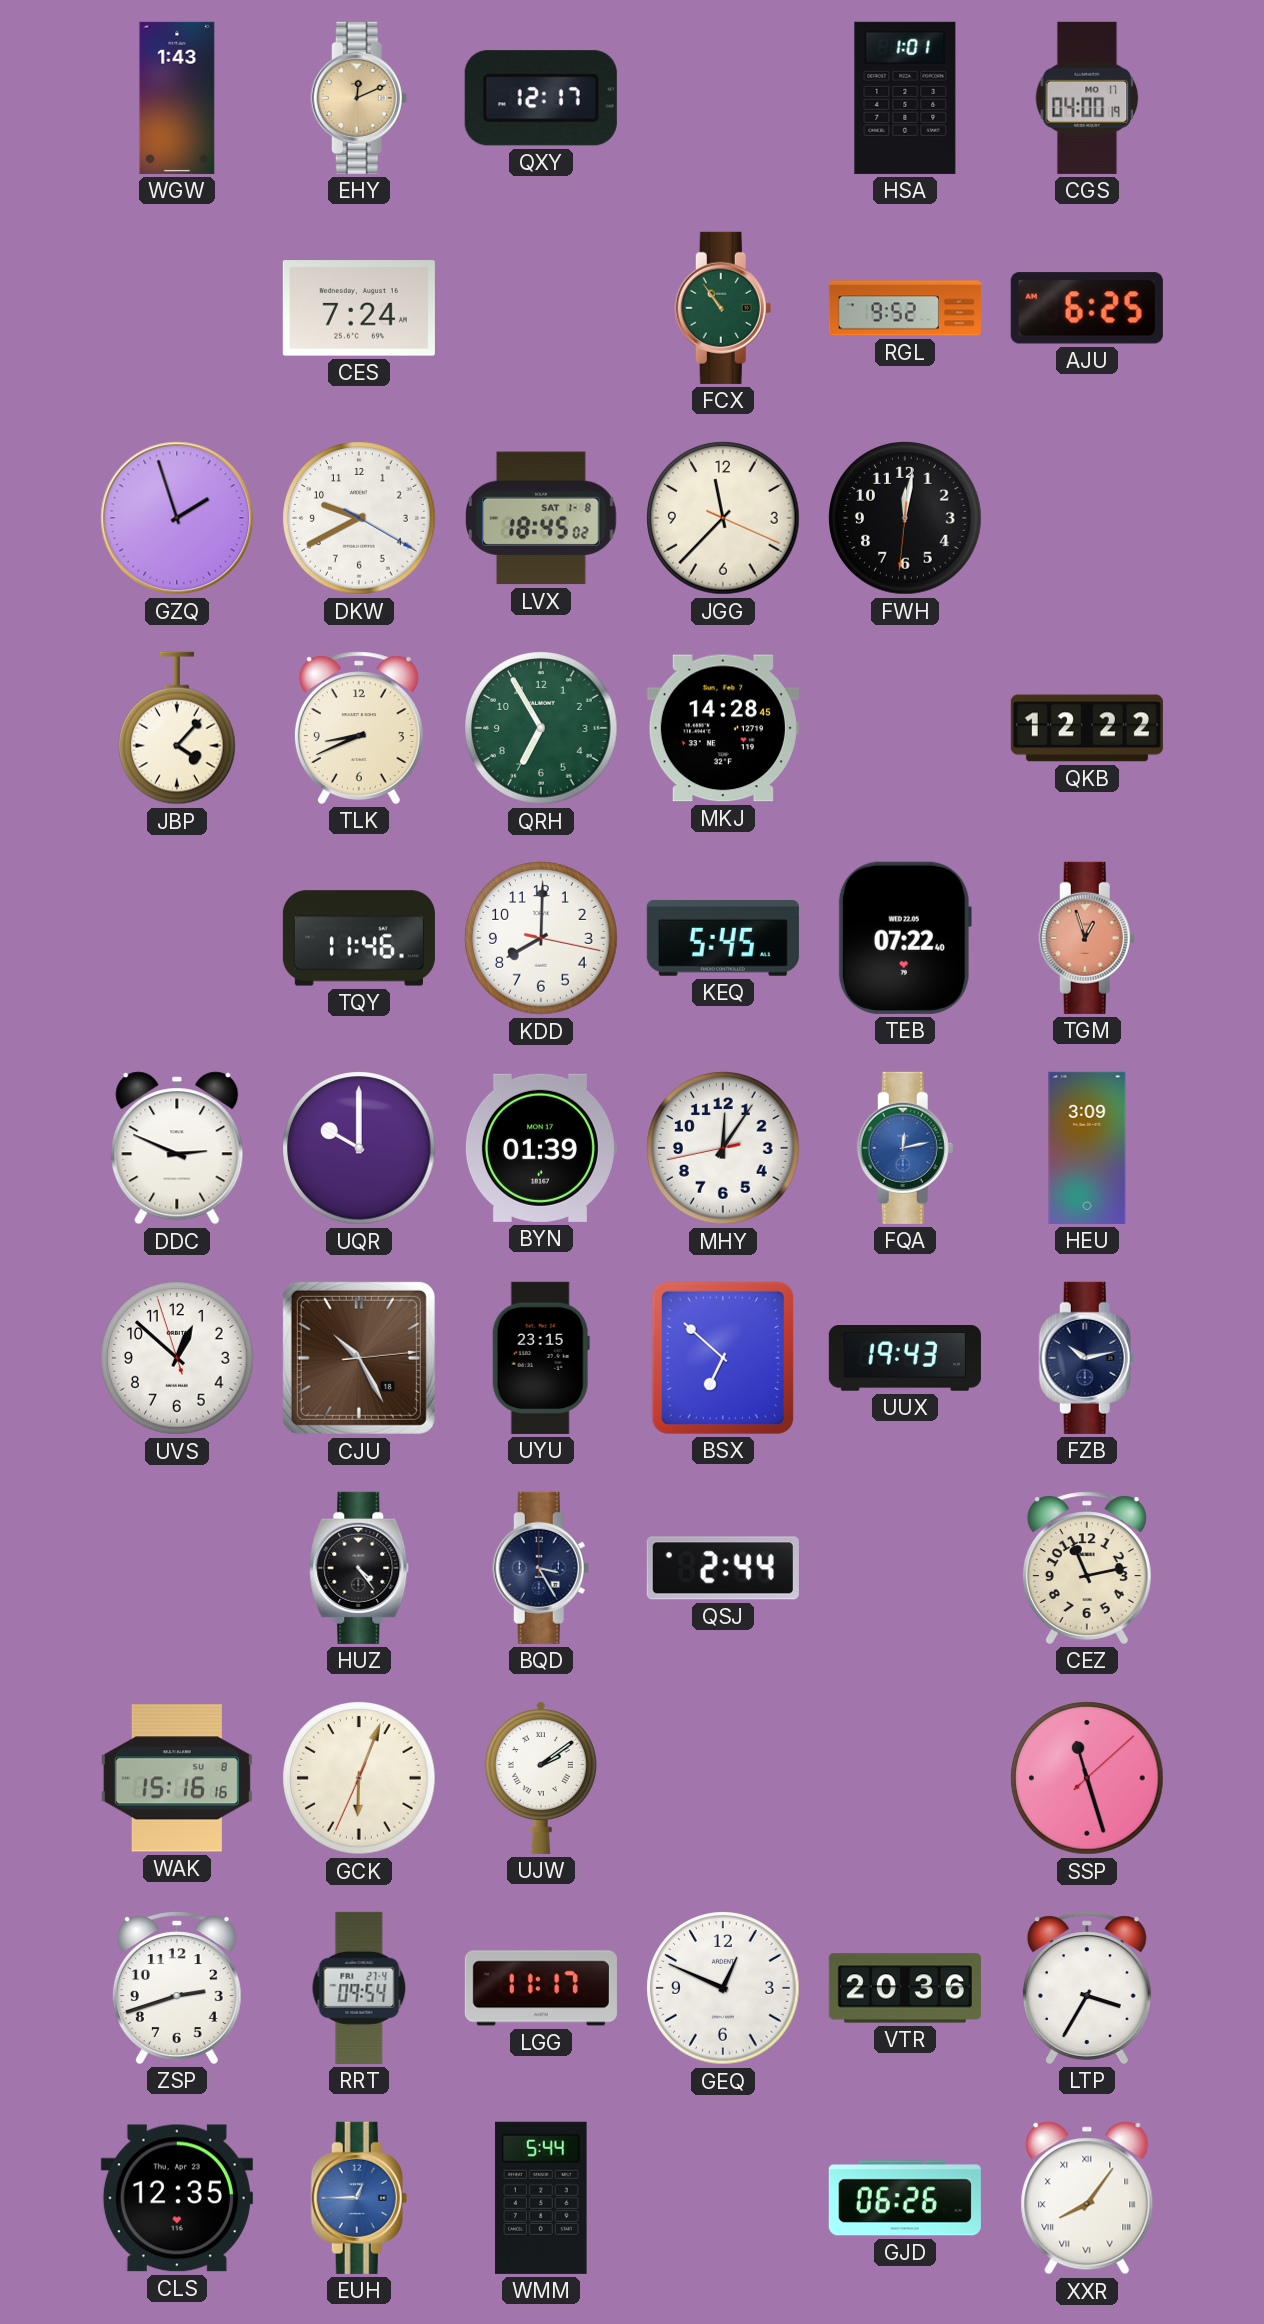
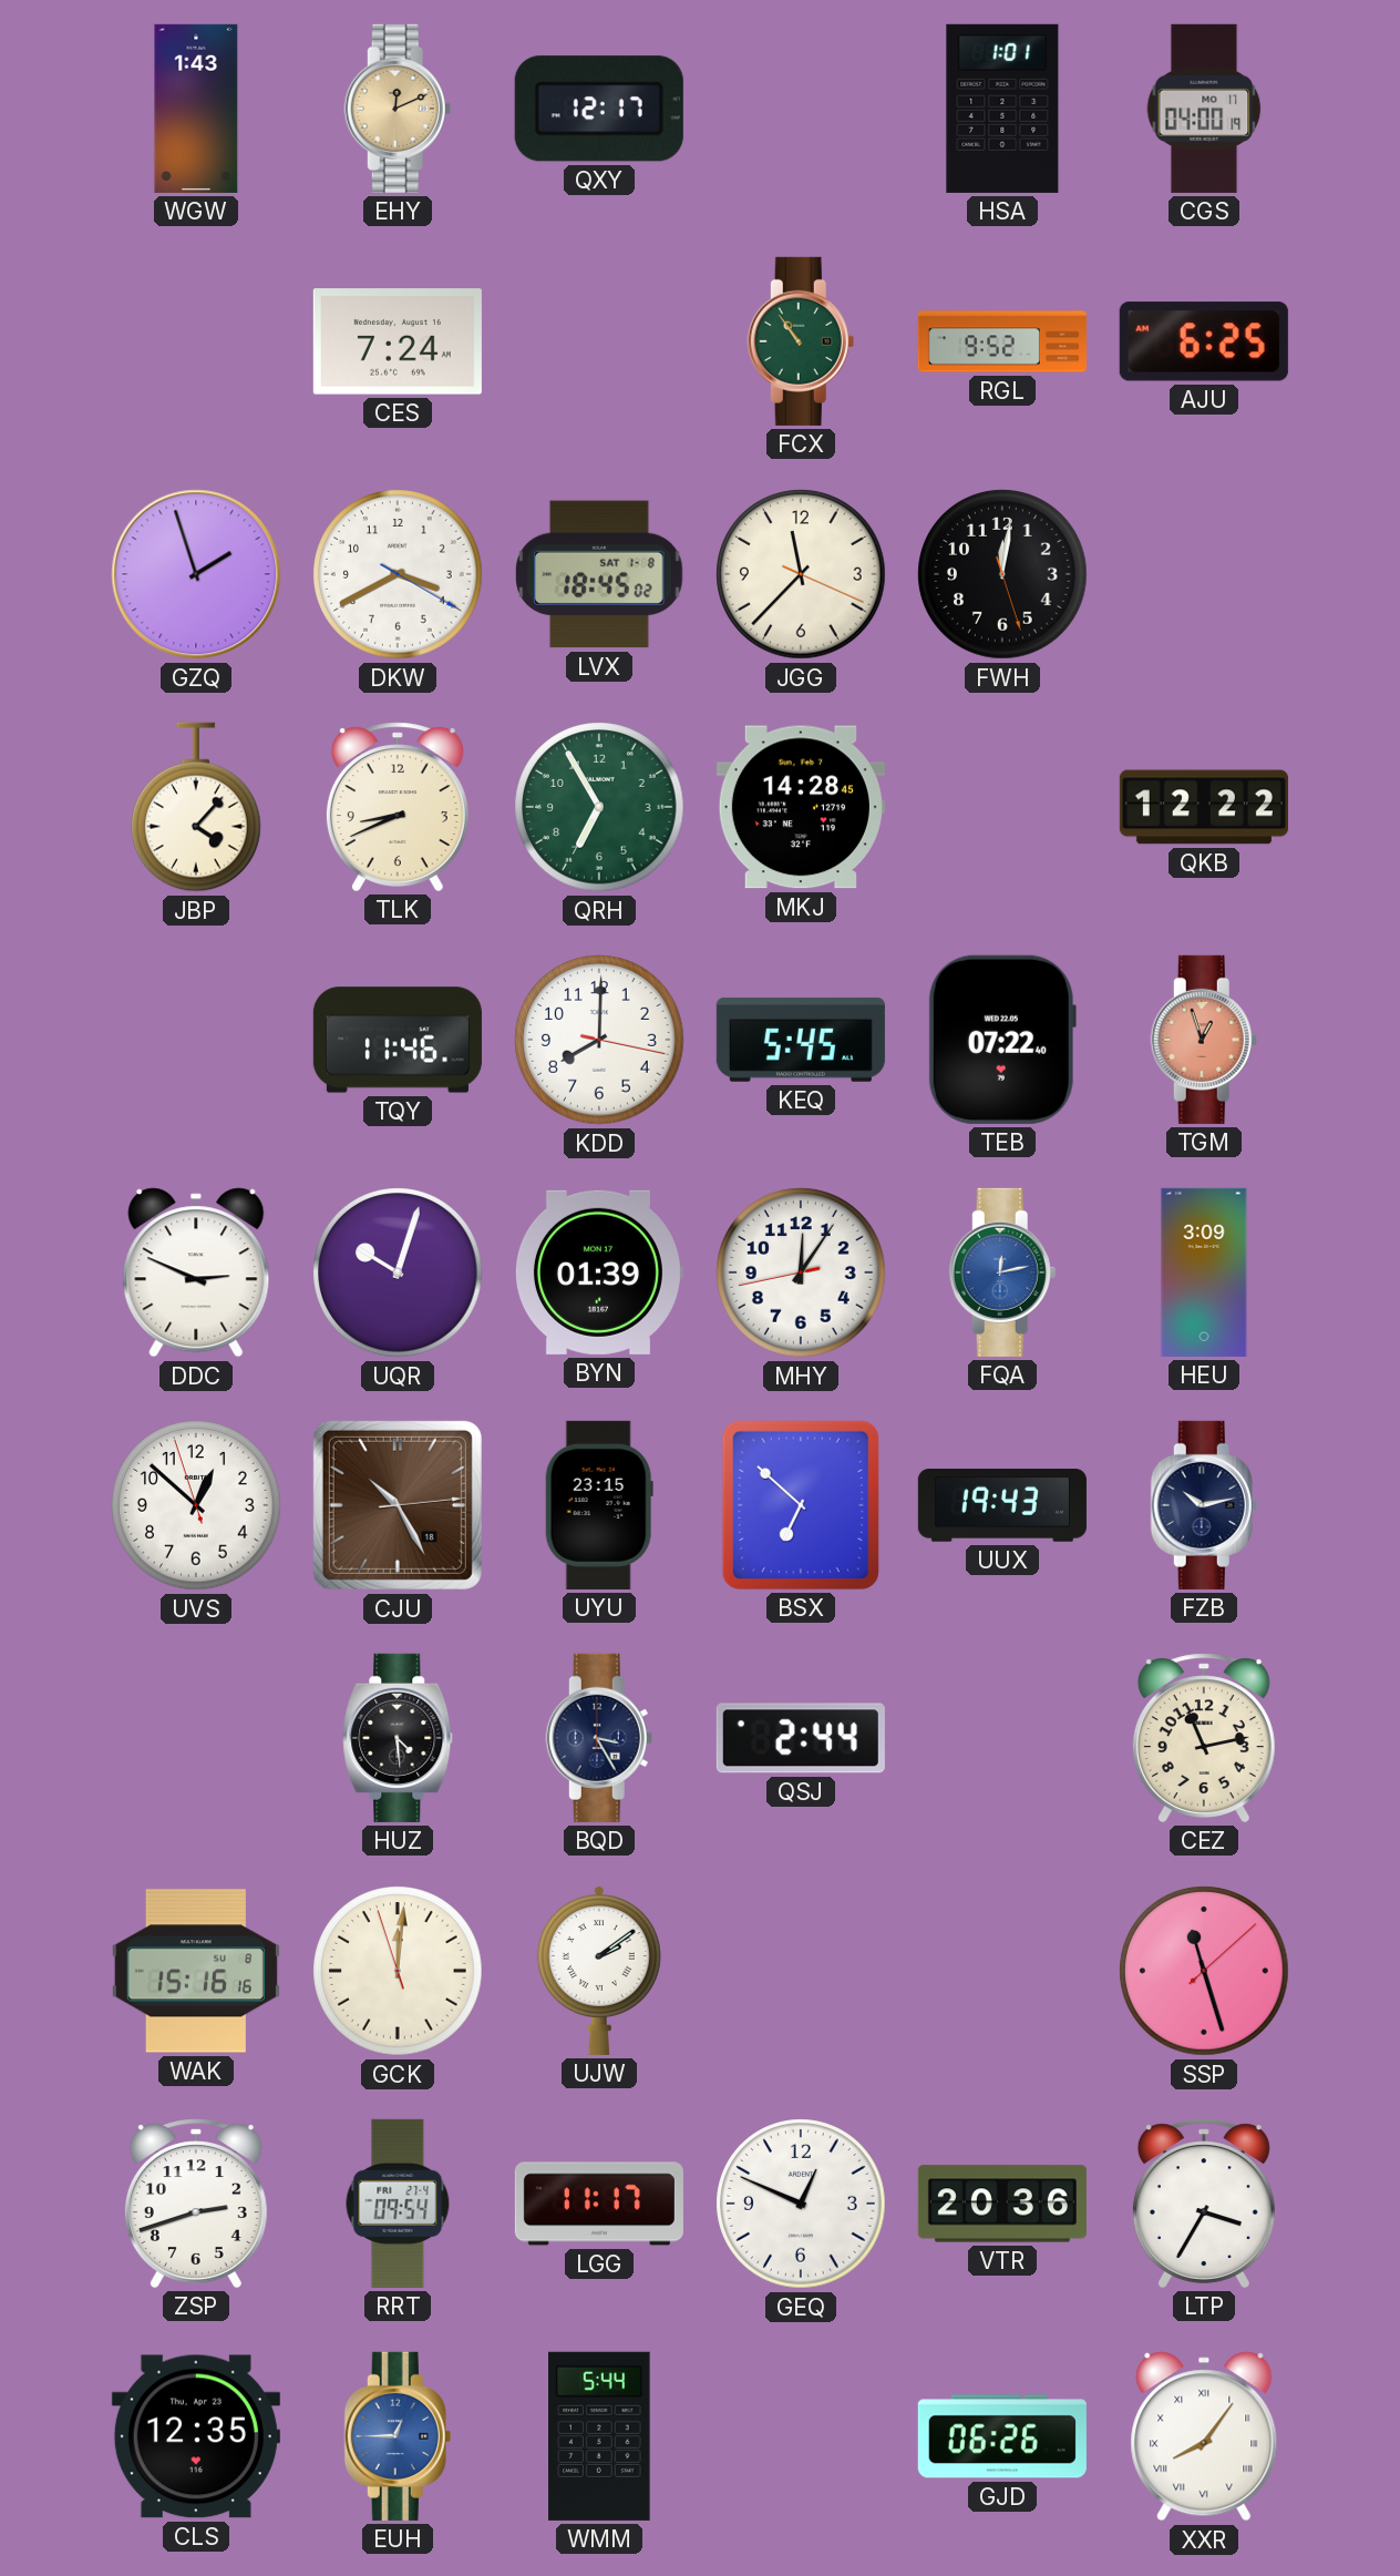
DKW: 9:40 -> 3:40
FWH: 12:01:31 -> 12:01:27
UQR: 10:00 -> 10:03
HUZ: 4:24 -> 4:29
GCK: 6:03 -> 12:00
